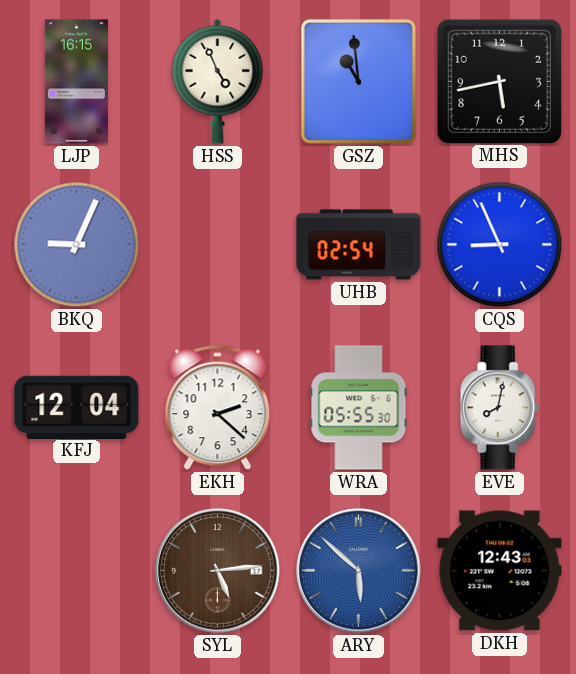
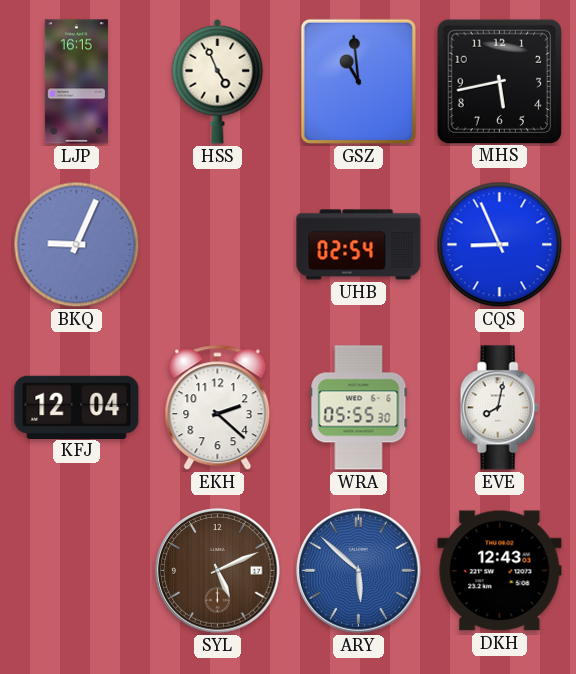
SYL: 5:14 -> 5:11
